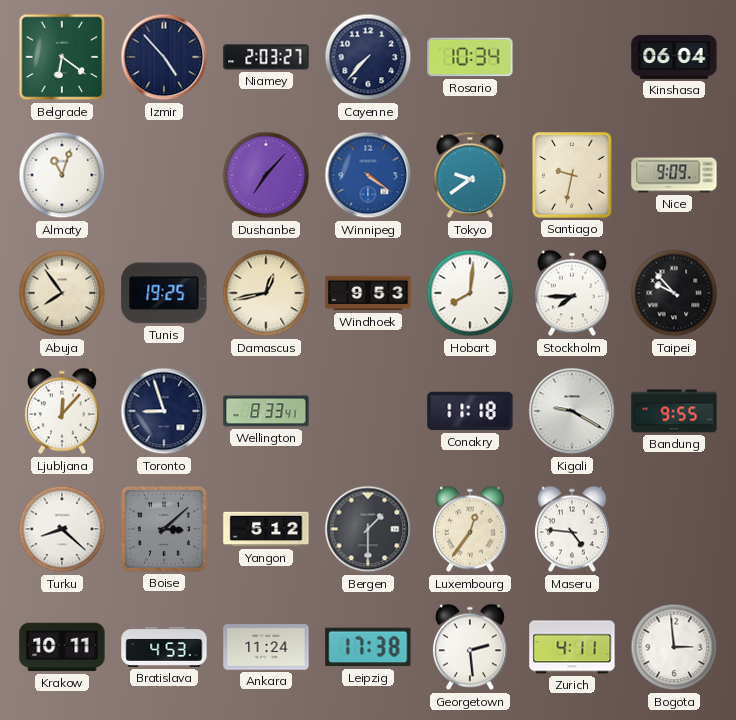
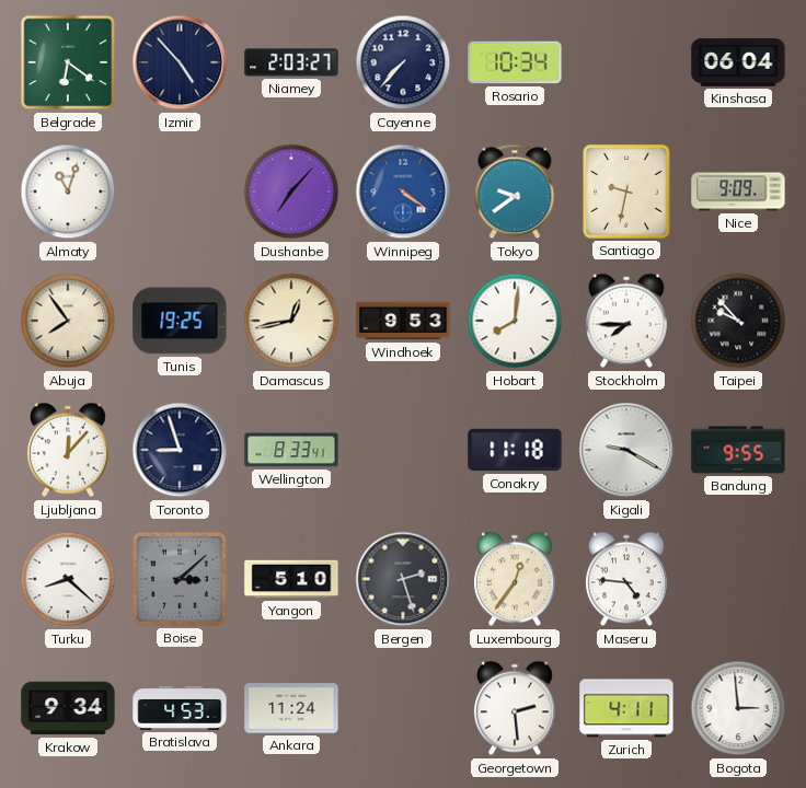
Yangon: 5:12 -> 5:10
Bergen: 1:30 -> 2:27
Krakow: 10:11 -> 9:34
Leipzig: 17:38 -> none
